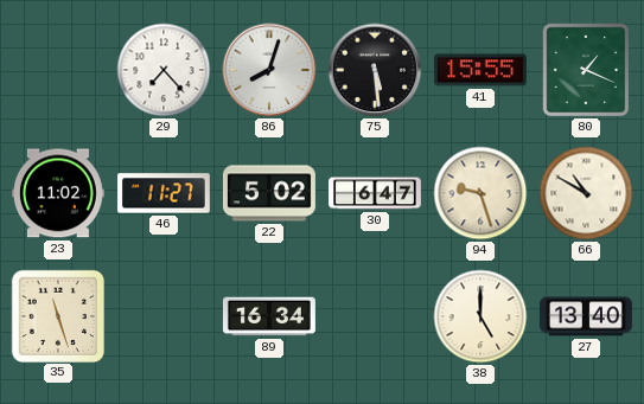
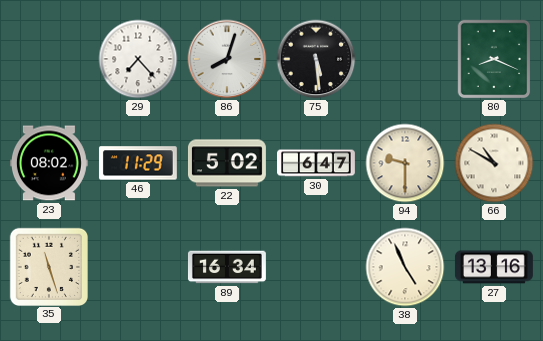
41: 15:55 -> none
80: 1:19 -> 8:19
23: 11:02 -> 08:02
46: 11:27 -> 11:29
94: 9:27 -> 9:30
38: 5:00 -> 4:56
27: 13:40 -> 13:16
